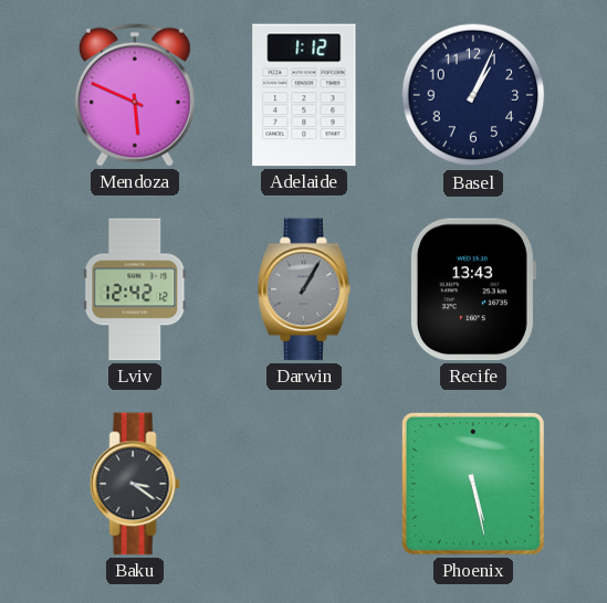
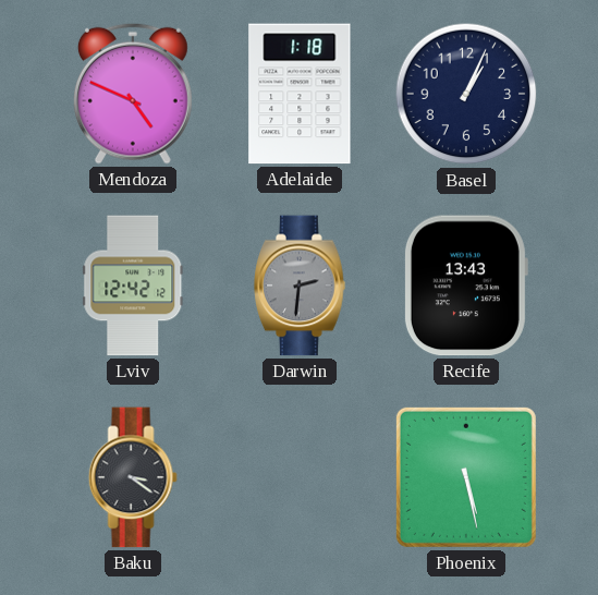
Mendoza: 5:49 -> 4:49
Adelaide: 1:12 -> 1:18
Darwin: 1:05 -> 2:31
